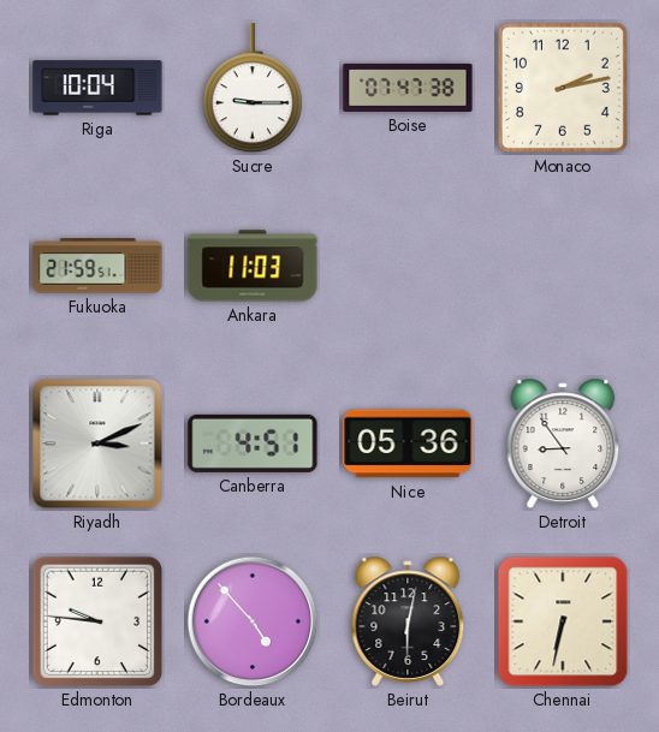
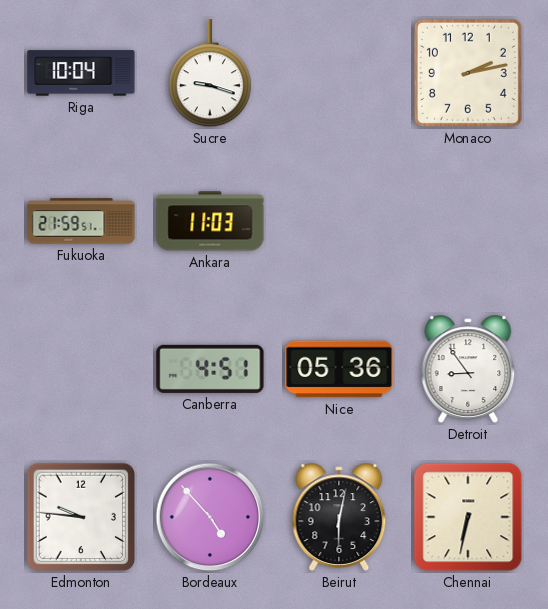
Sucre: 9:15 -> 9:18
Boise: 07:47 -> none
Riyadh: 3:11 -> none
